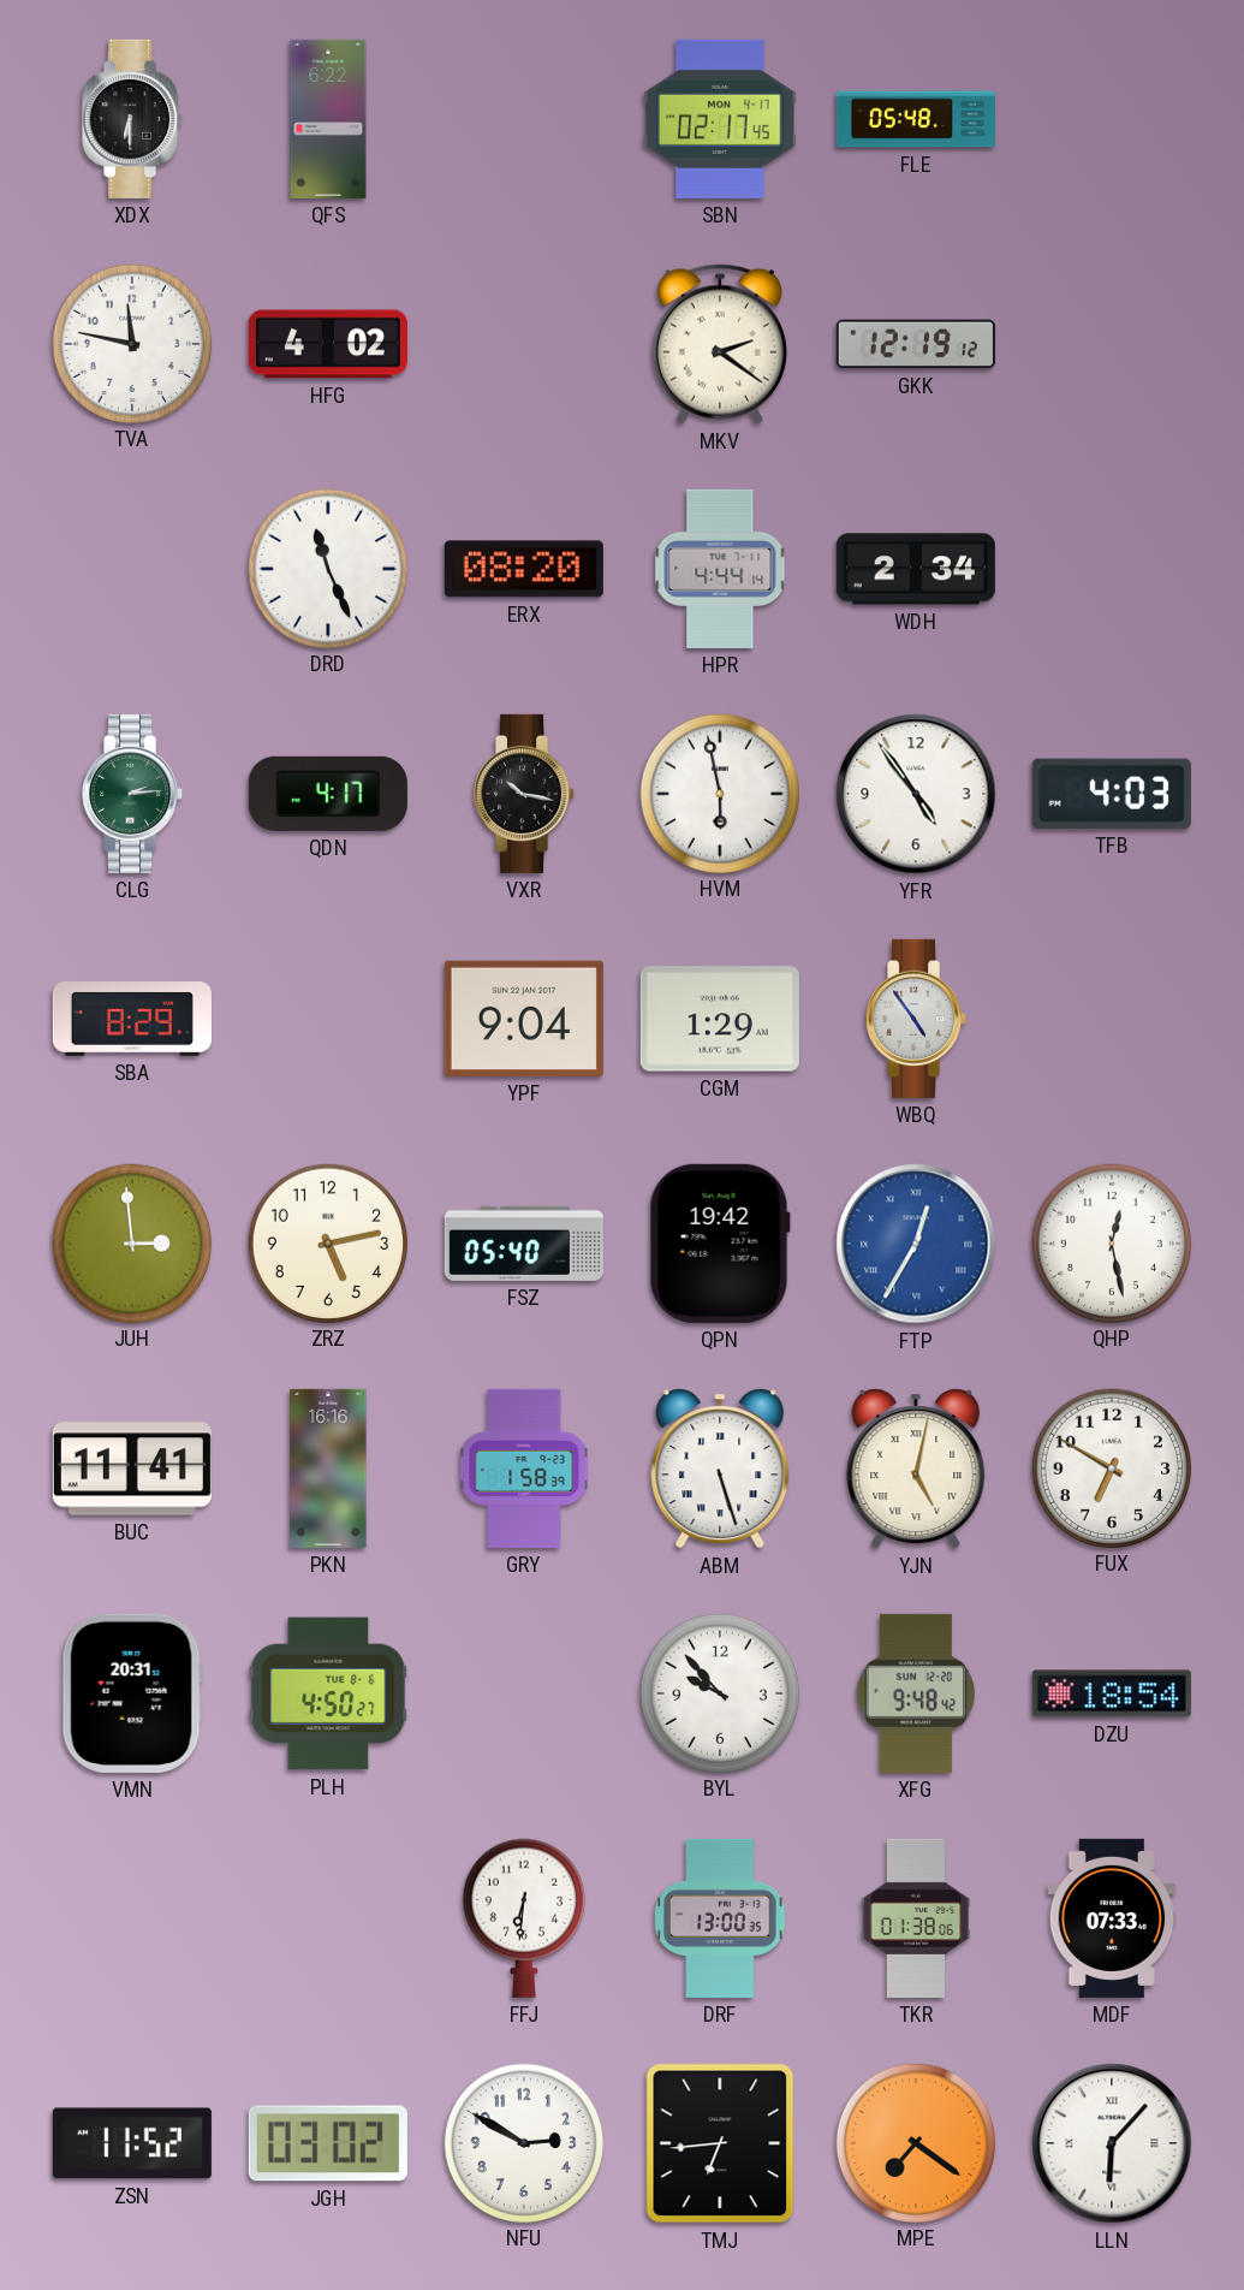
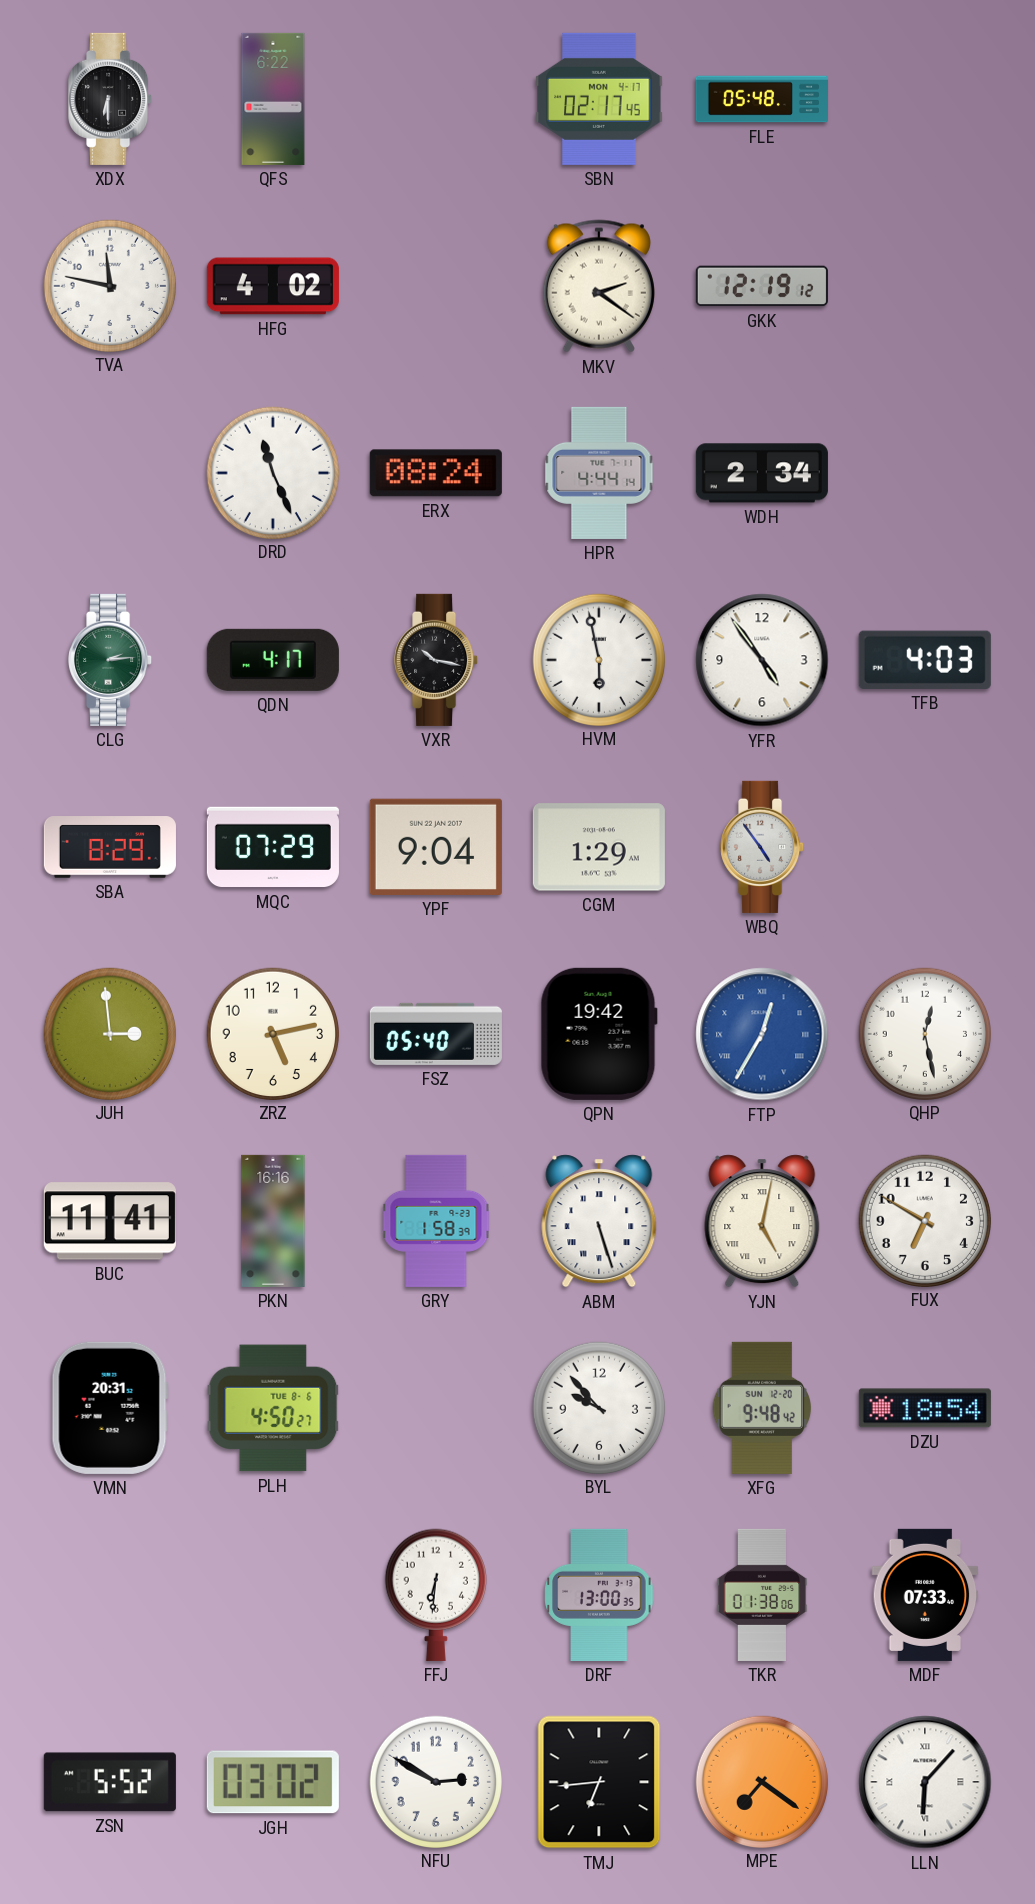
ERX: 08:20 -> 08:24
MQC: none -> 07:29
ZSN: 11:52 -> 5:52
